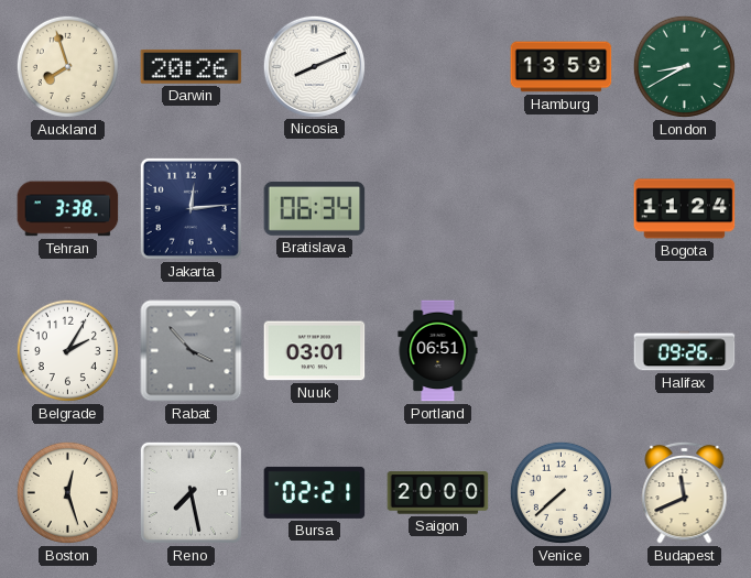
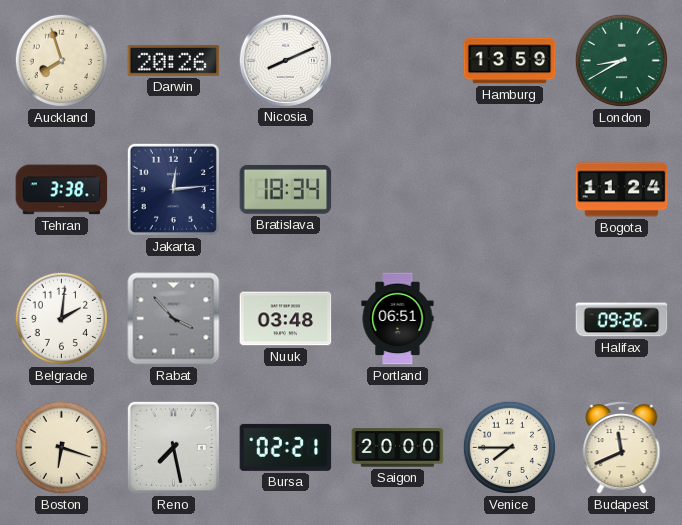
Bratislava: 06:34 -> 18:34
Belgrade: 2:05 -> 2:01
Nuuk: 03:01 -> 03:48
Boston: 12:27 -> 6:18
Venice: 7:38 -> 7:45
